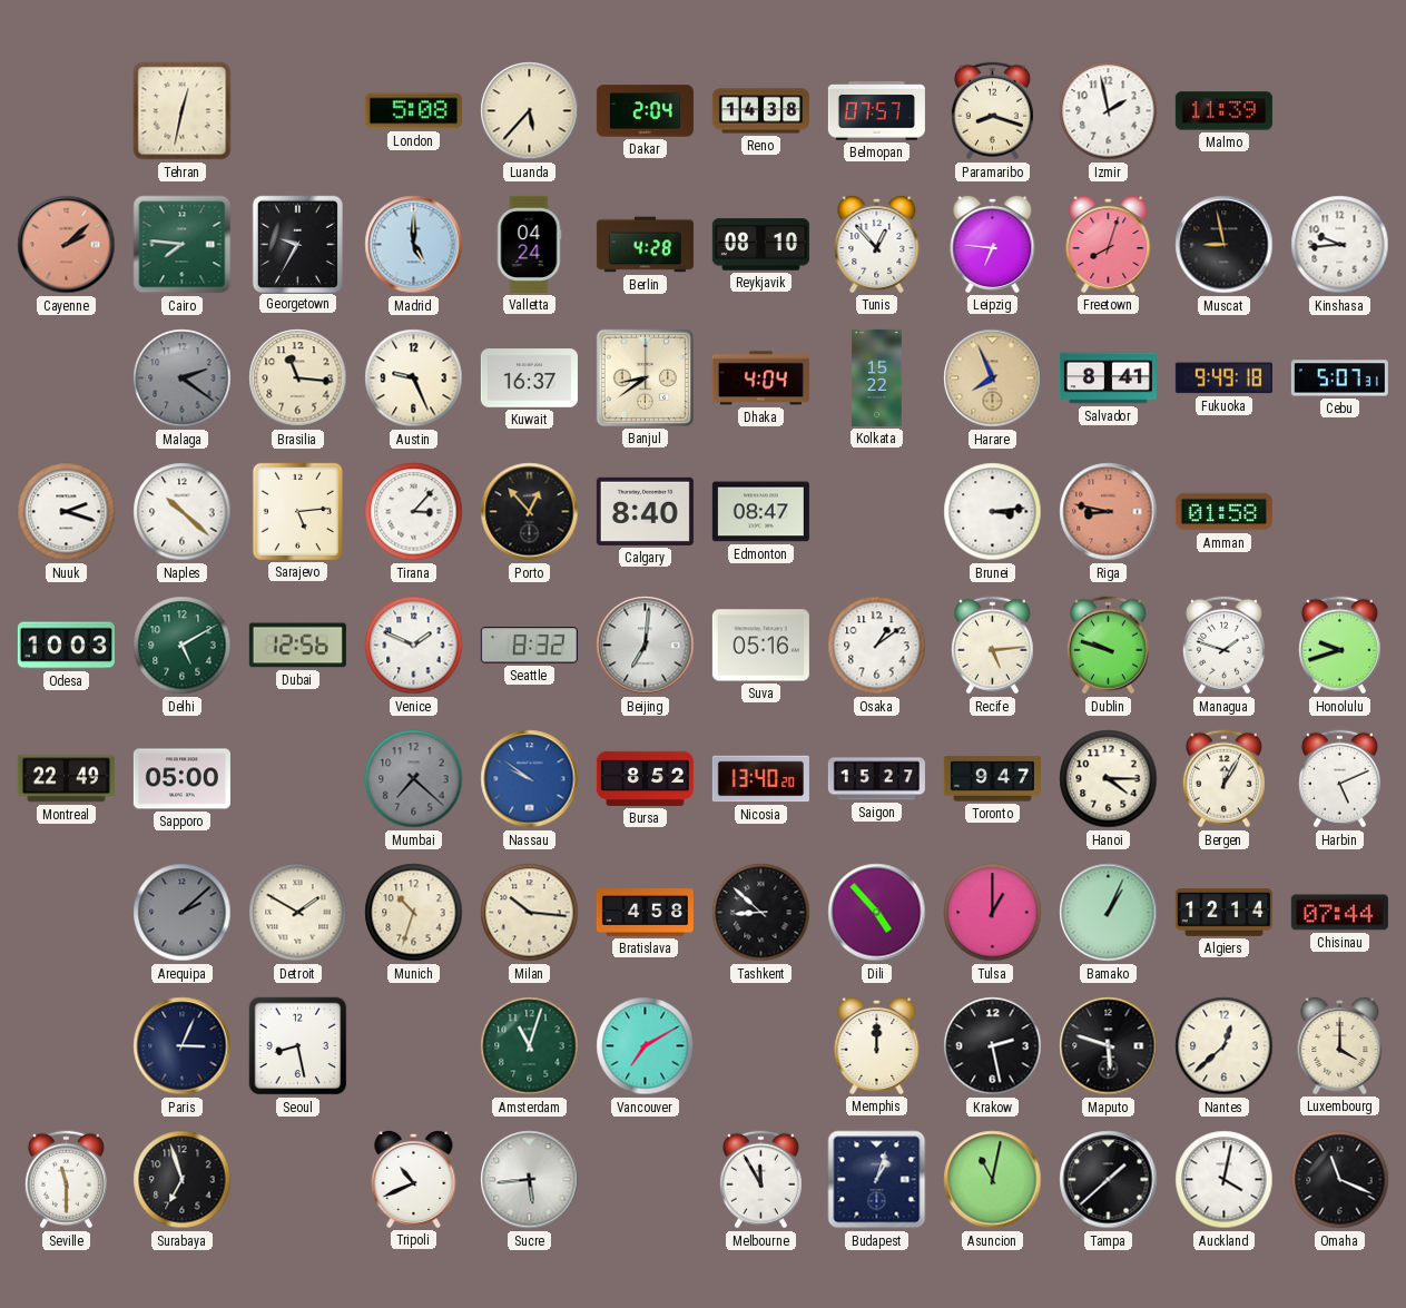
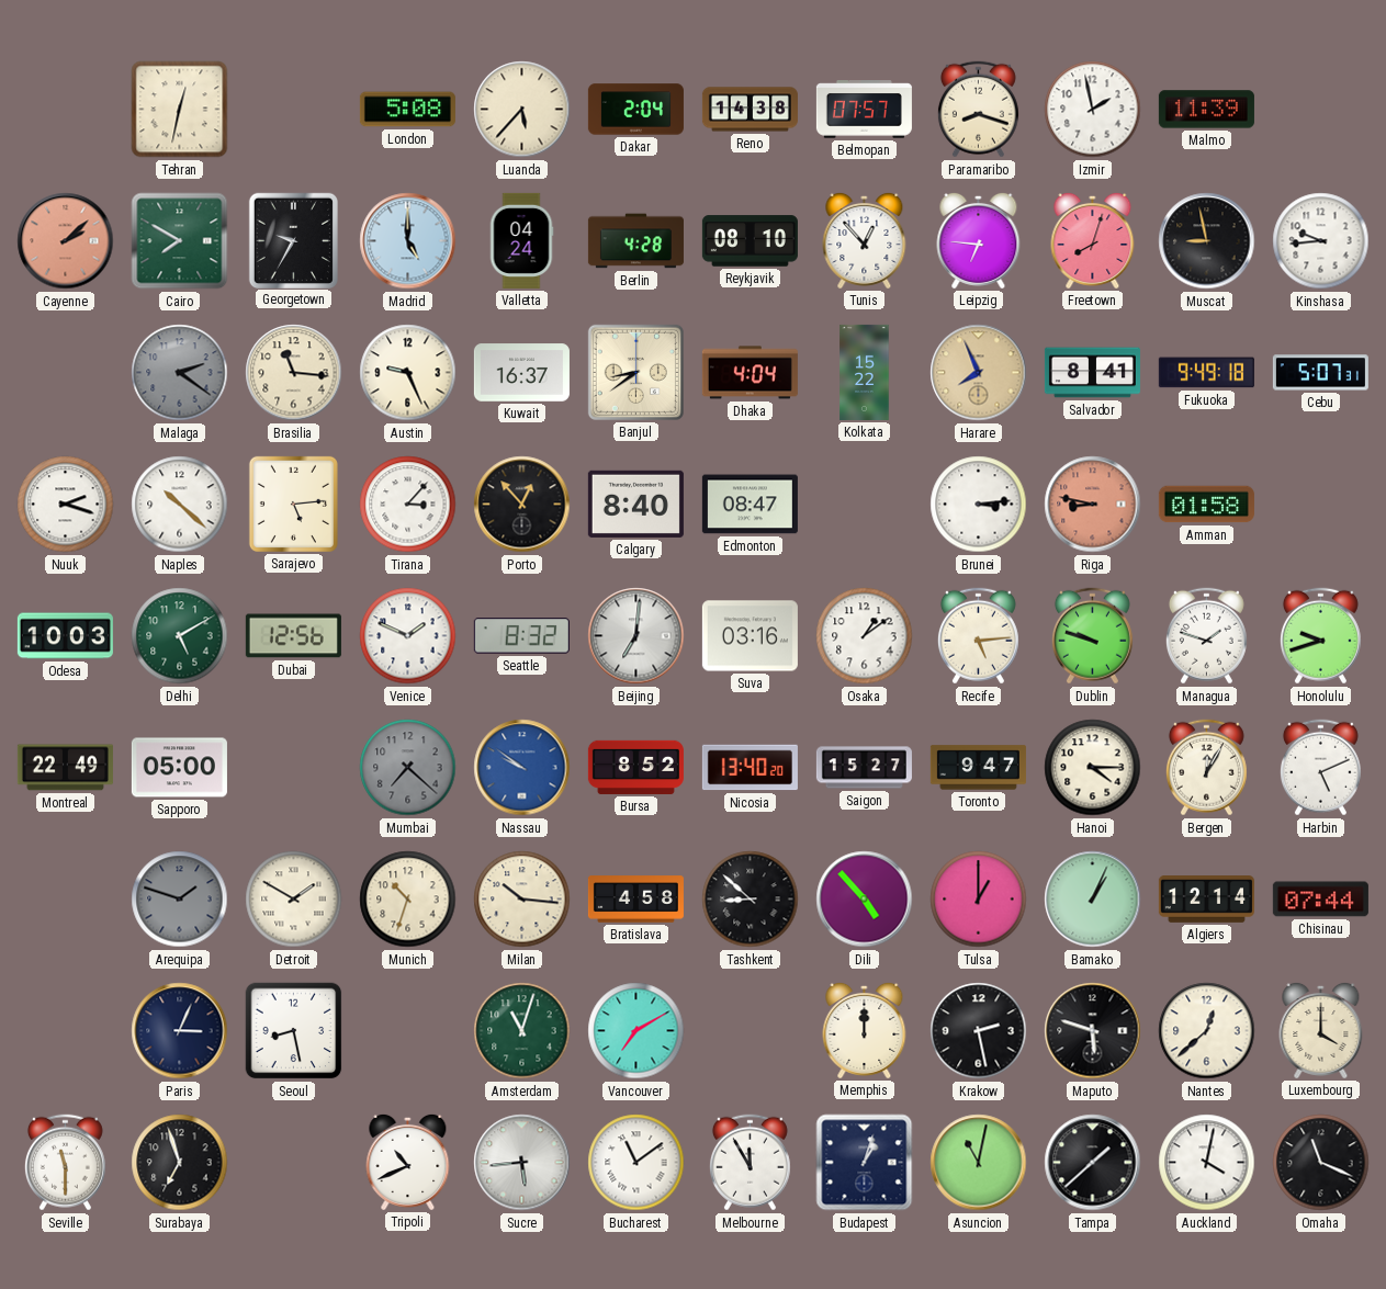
Cairo: 7:46 -> 7:50
Suva: 05:16 -> 03:16
Arequipa: 2:08 -> 1:48
Bucharest: none -> 11:09
